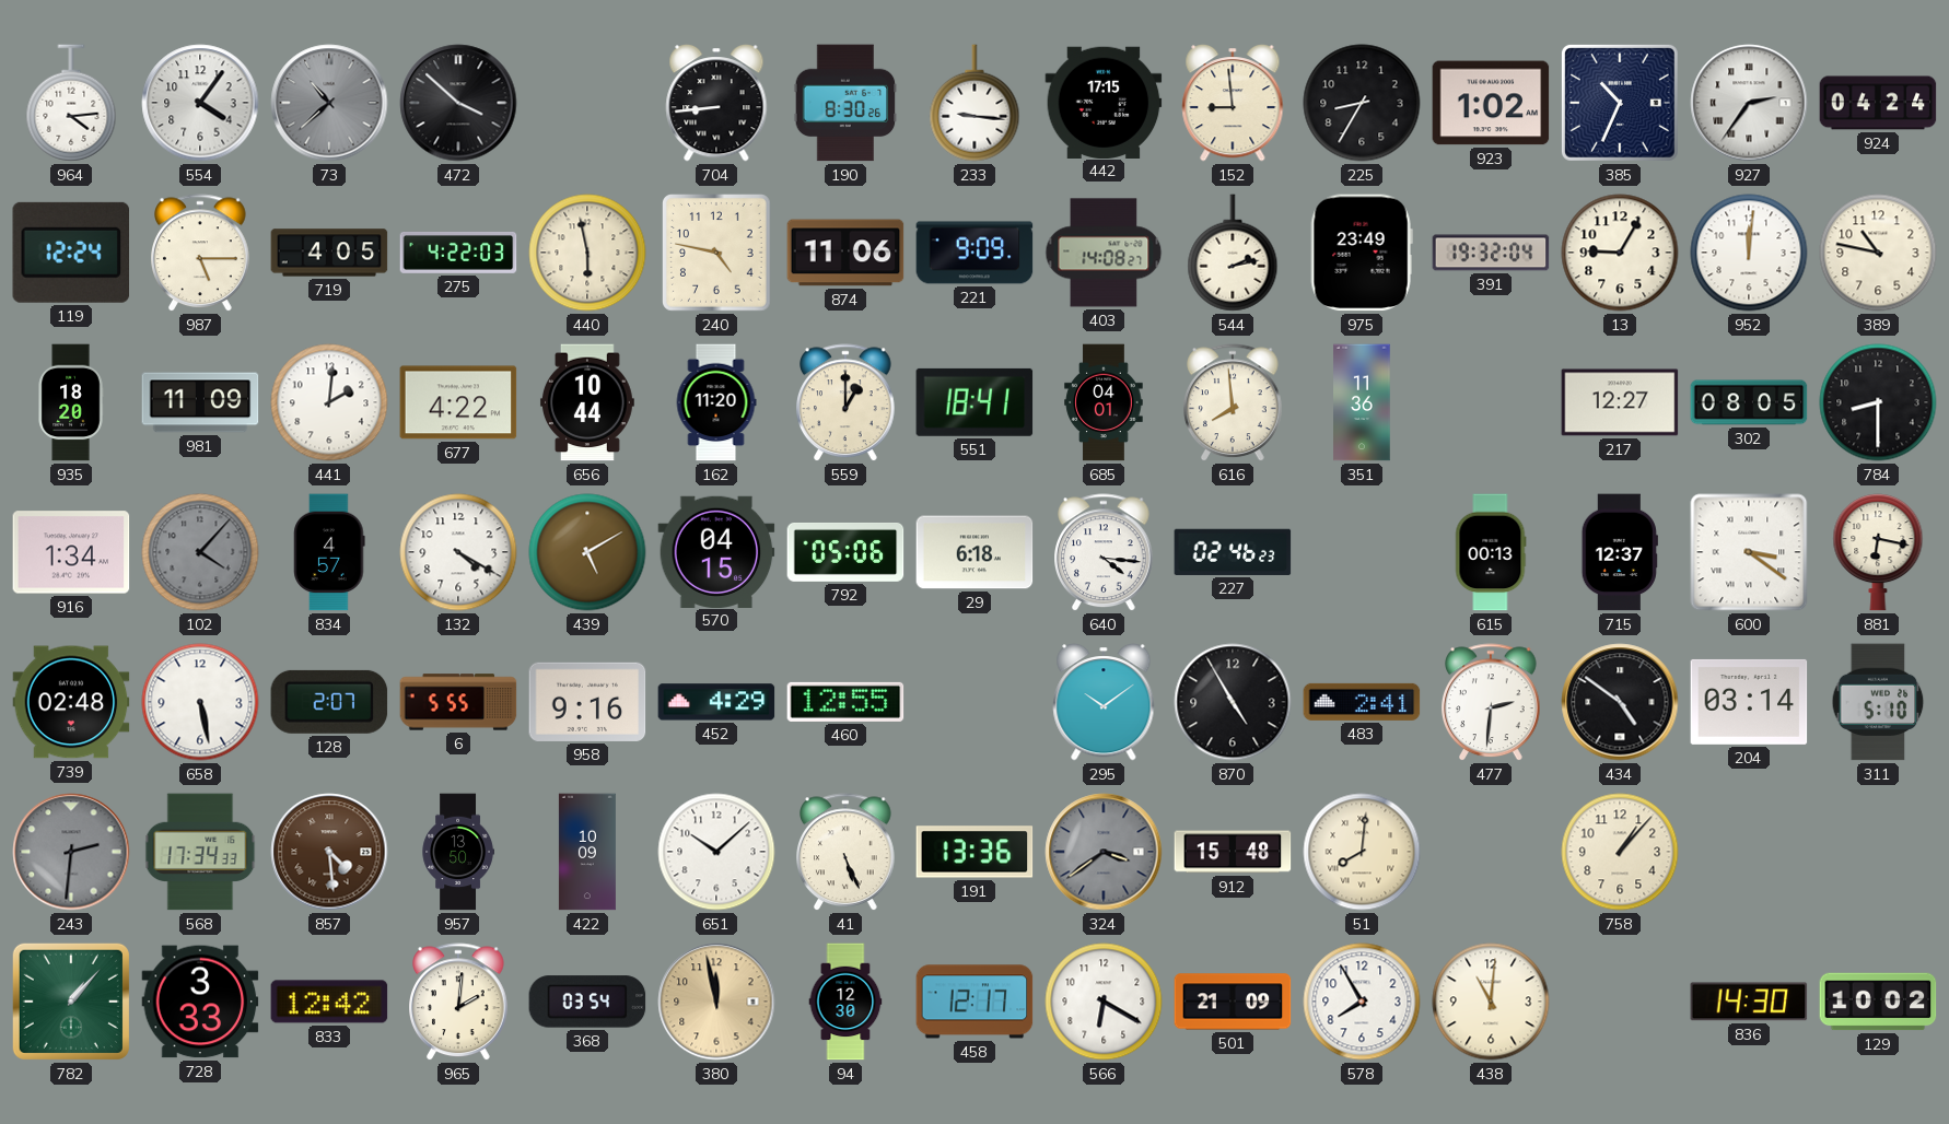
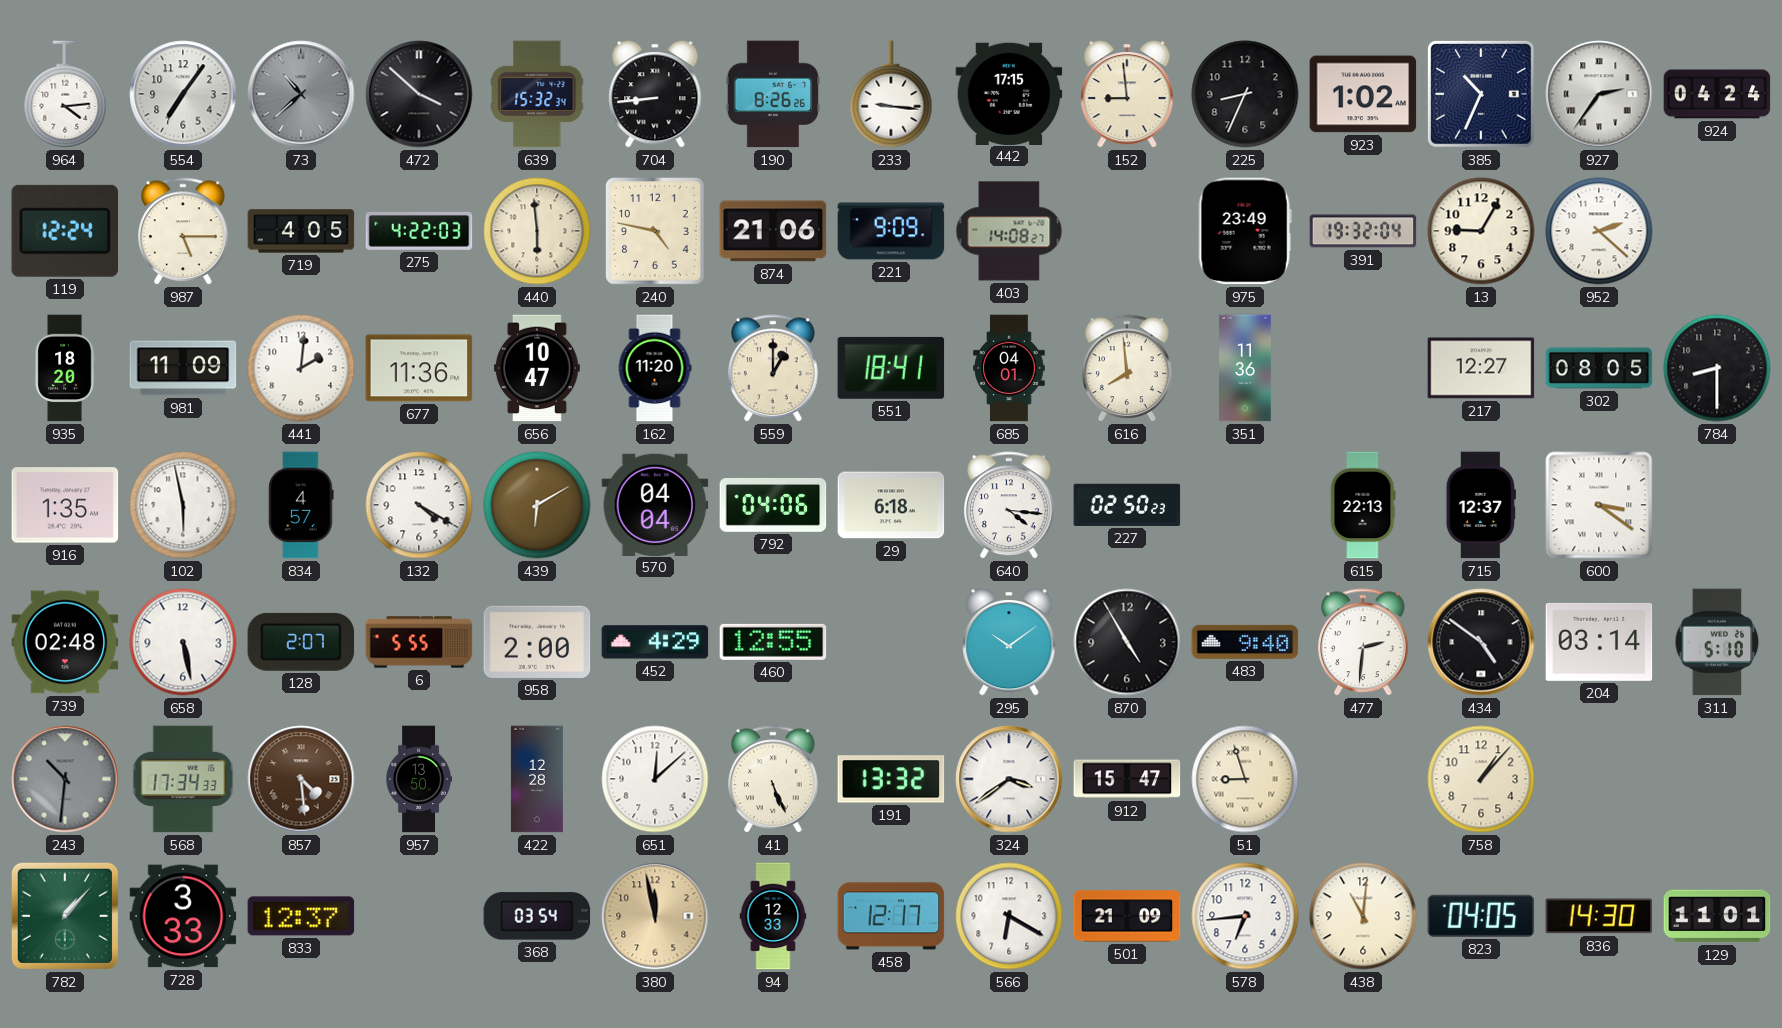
554: 4:06 -> 7:06
639: none -> 15:32
190: 8:30 -> 8:26
225: 8:35 -> 8:34
440: 5:58 -> 5:59
874: 11:06 -> 21:06
544: 2:13 -> none
952: 12:01 -> 2:22
389: 10:47 -> none
677: 4:22 -> 11:36
656: 10:44 -> 10:47
916: 1:34 -> 1:35
102: 4:07 -> 5:58
102 dial: grey -> white
439: 5:10 -> 6:10
570: 04:15 -> 04:04
792: 05:06 -> 04:06
227: 02:46 -> 02:50
615: 00:13 -> 22:13
881: 6:17 -> none
958: 9:16 -> 2:00
483: 2:41 -> 9:40
243: 2:31 -> 10:31
422: 10:09 -> 12:28
651: 10:08 -> 12:08
191: 13:36 -> 13:32
324 dial: grey -> white
912: 15:48 -> 15:47
51: 8:01 -> 8:57
833: 12:42 -> 12:37
965: 2:01 -> none
94: 12:30 -> 12:33
578: 7:55 -> 6:44
823: none -> 04:05
129: 10:02 -> 11:01
